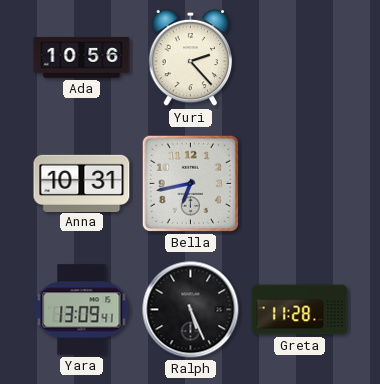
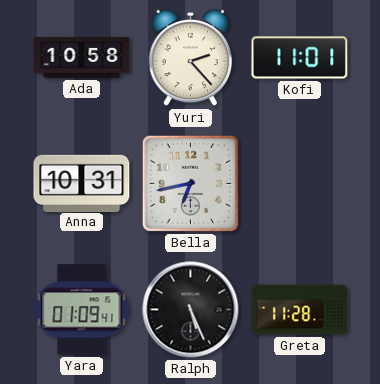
Ada: 10:56 -> 10:58
Kofi: none -> 11:01
Yara: 13:09 -> 01:09
